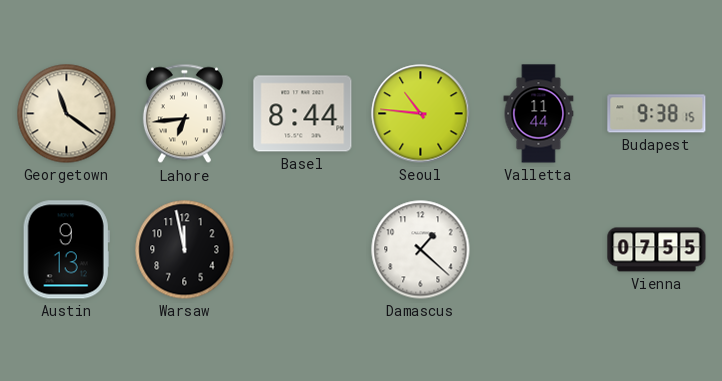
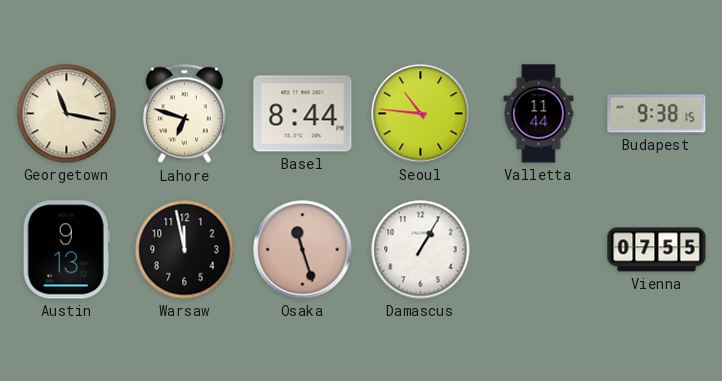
Georgetown: 11:21 -> 11:17
Lahore: 6:44 -> 6:48
Osaka: none -> 11:27
Damascus: 1:22 -> 1:05
